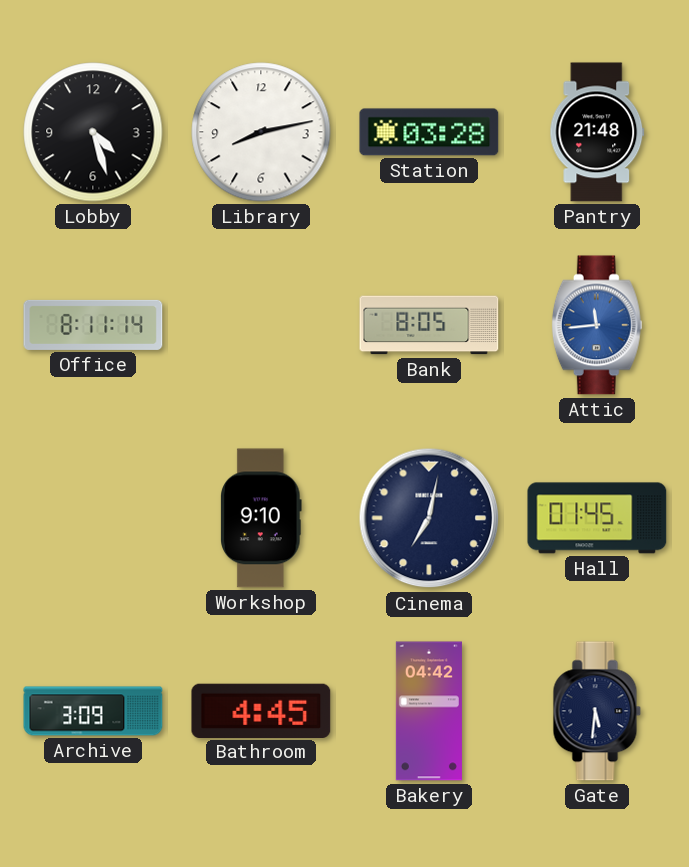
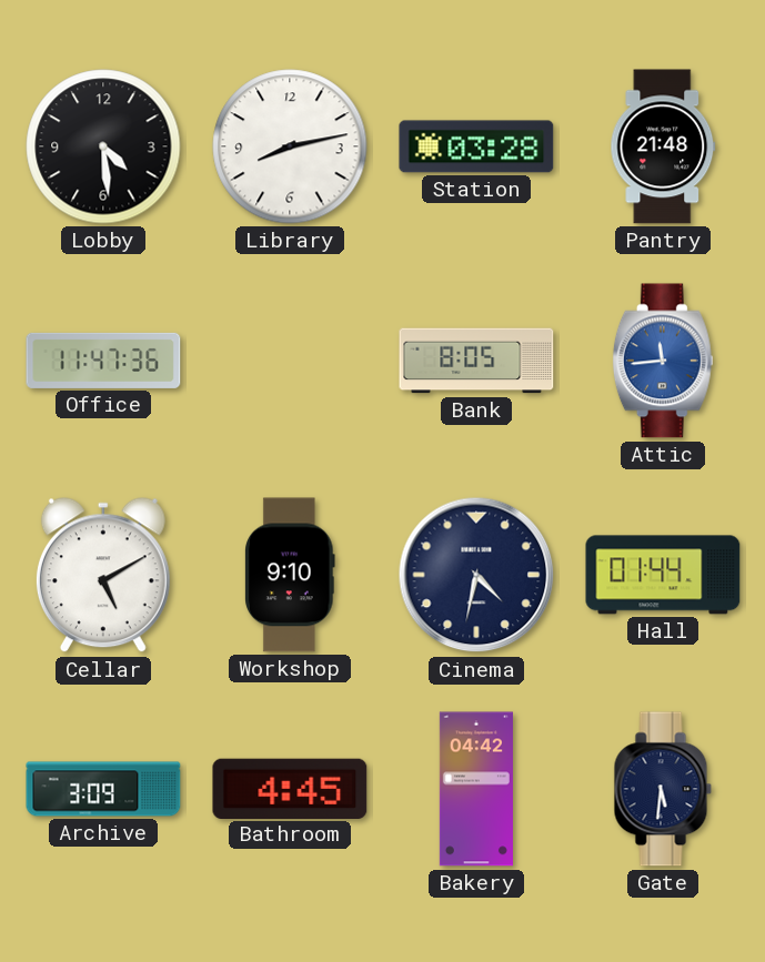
Lobby: 4:27 -> 4:29
Office: 8:11 -> 11:47
Cellar: none -> 5:10
Cinema: 7:02 -> 4:32
Hall: 01:45 -> 01:44
